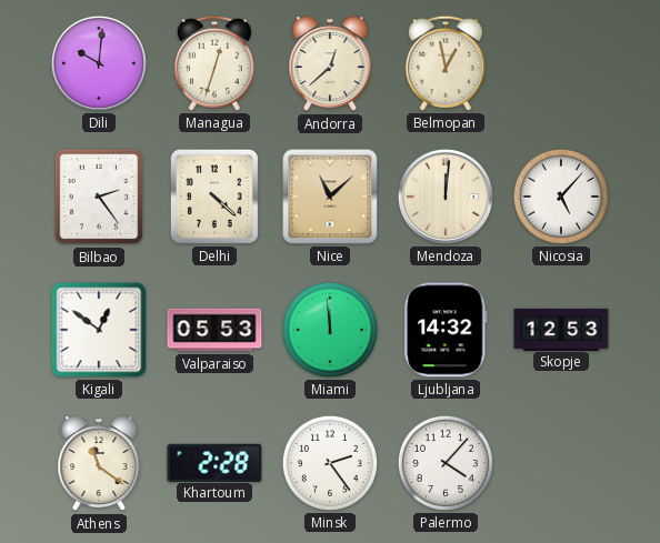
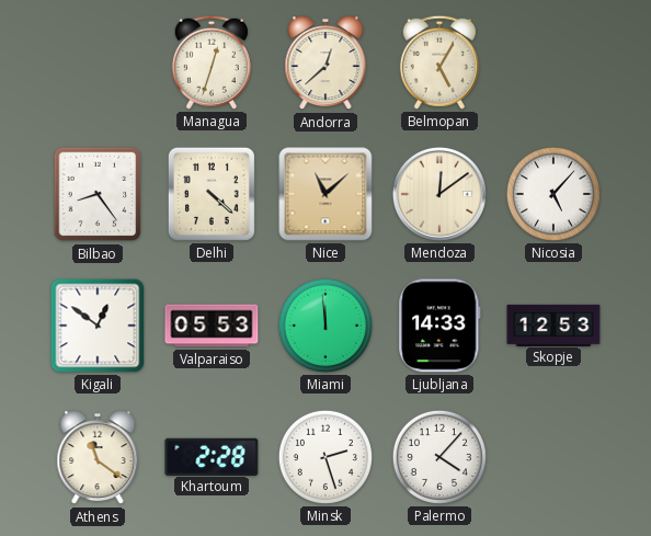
Dili: 10:01 -> none
Belmopan: 12:58 -> 5:05
Bilbao: 2:24 -> 8:24
Mendoza: 12:01 -> 12:09
Ljubljana: 14:32 -> 14:33
Minsk: 2:24 -> 2:27
